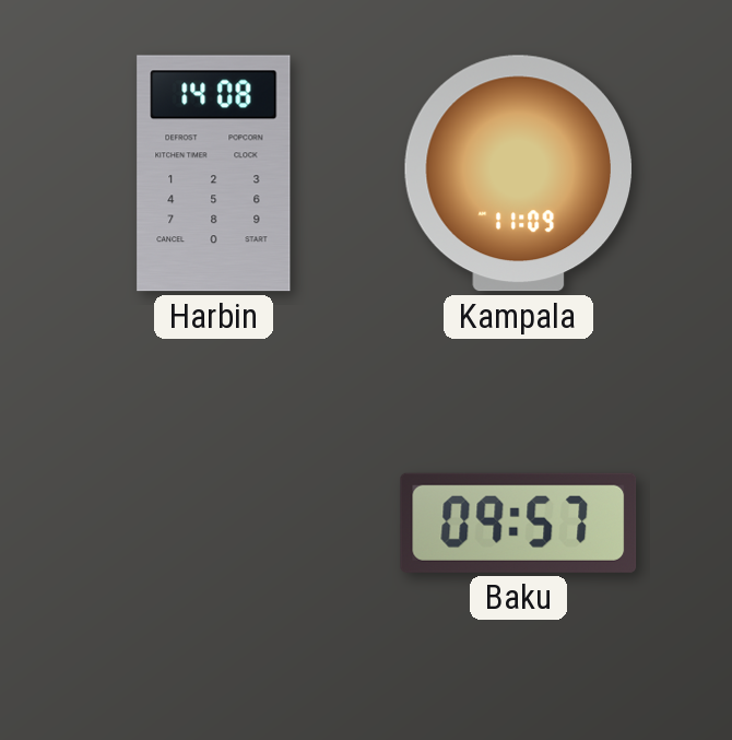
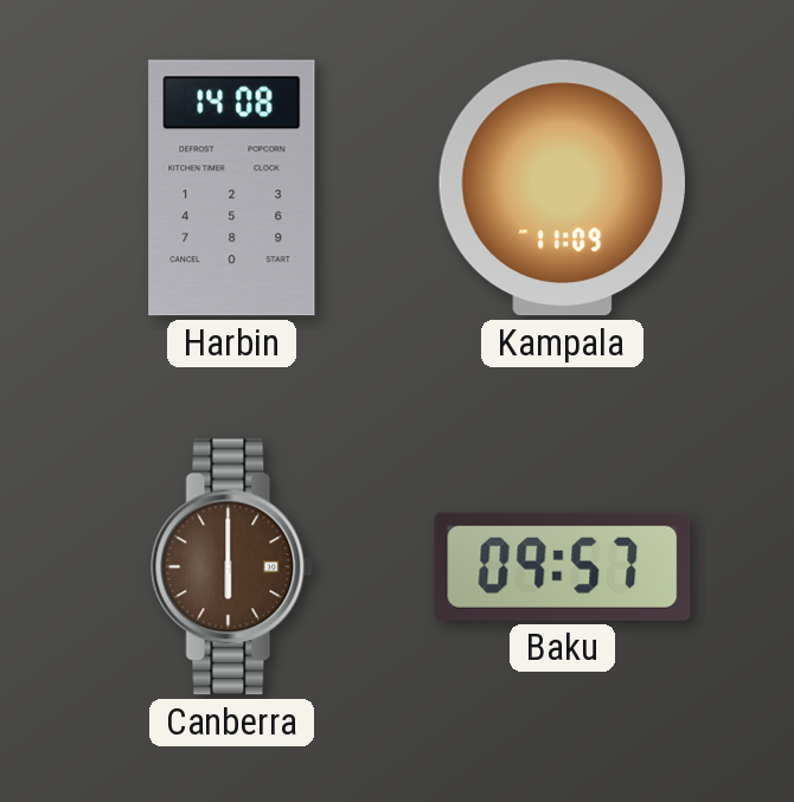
Canberra: none -> 6:00
